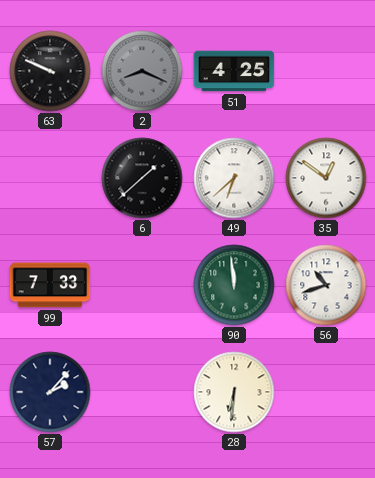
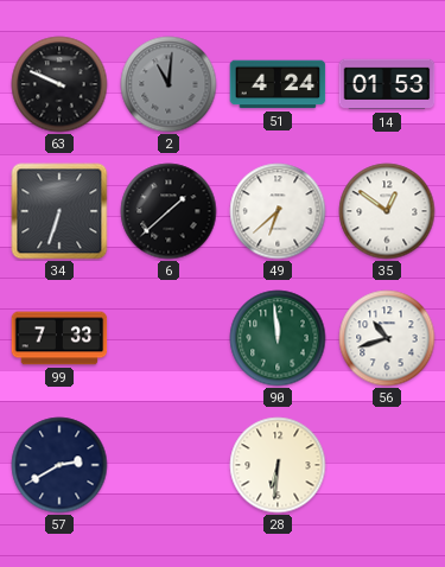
2: 8:19 -> 11:01
51: 4:25 -> 4:24
14: none -> 01:53
34: none -> 6:33
57: 2:07 -> 2:40
